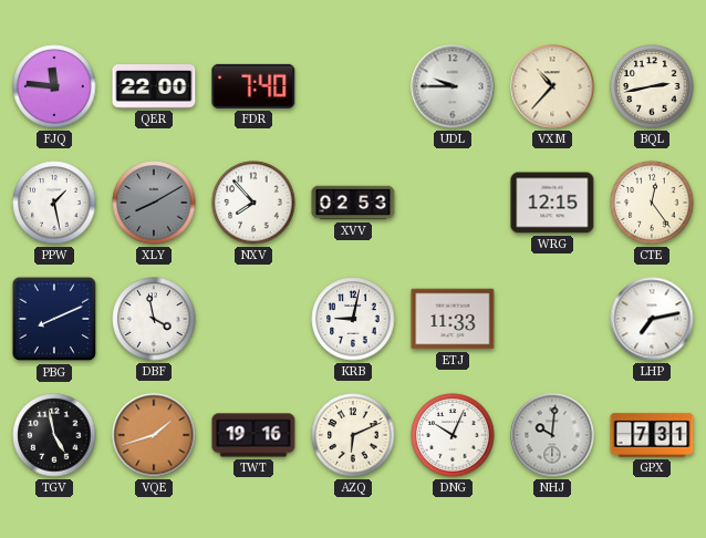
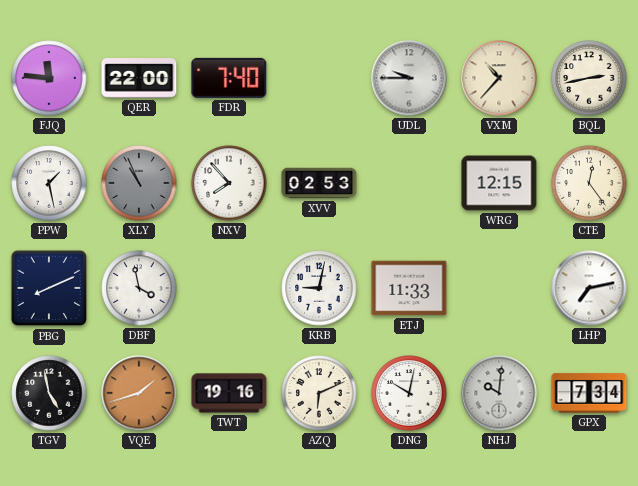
XLY: 8:10 -> 10:56
DNG: 10:04 -> 10:02
GPX: 7:31 -> 7:34
